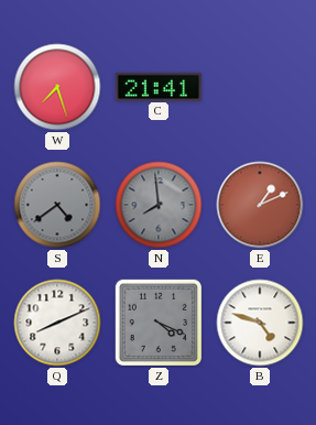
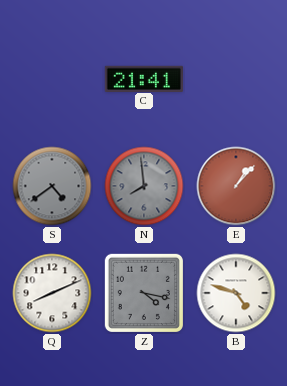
W: 7:27 -> none
E: 1:11 -> 1:07
Z: 4:19 -> 4:17
